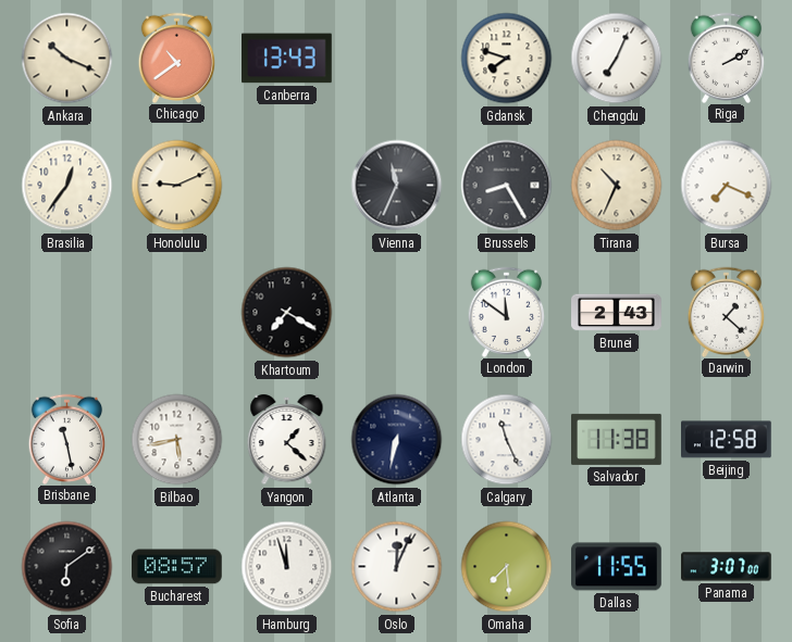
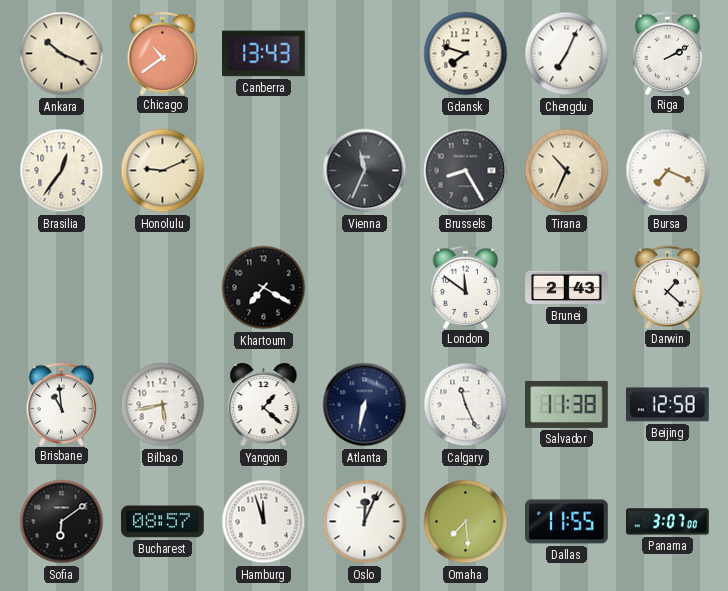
Brisbane: 11:28 -> 10:59
